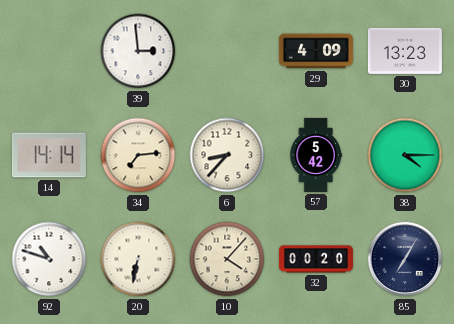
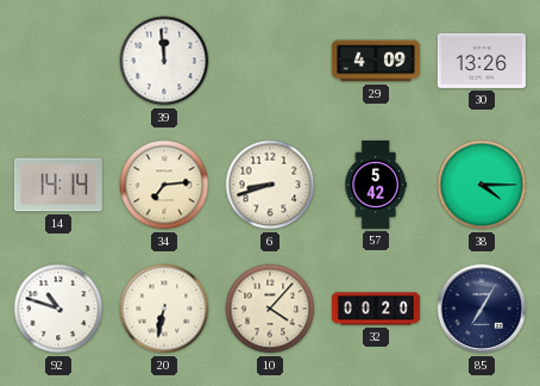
39: 2:59 -> 11:59
30: 13:23 -> 13:26
6: 8:37 -> 8:42
